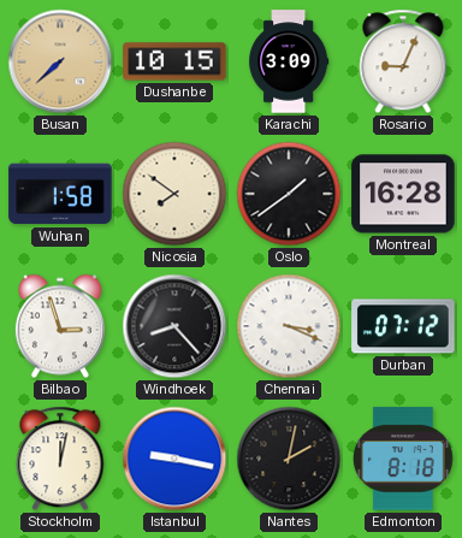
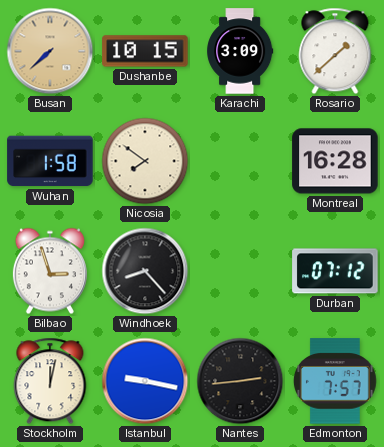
Rosario: 9:04 -> 1:38
Oslo: 1:39 -> none
Chennai: 3:19 -> none
Nantes: 2:02 -> 2:44
Edmonton: 8:18 -> 7:57
